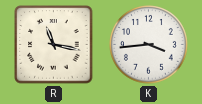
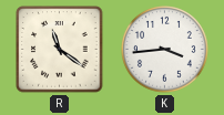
R: 11:17 -> 11:21
